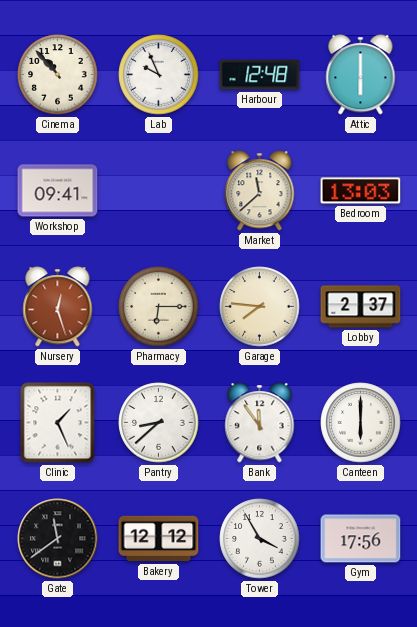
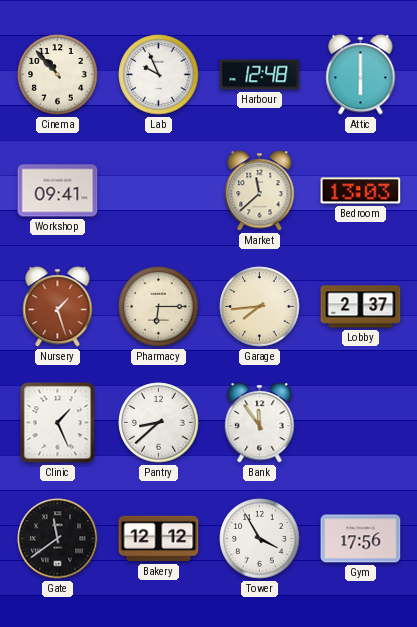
Nursery: 12:27 -> 1:27
Garage: 7:46 -> 7:44
Canteen: 6:00 -> none
